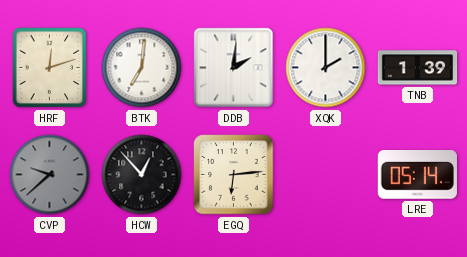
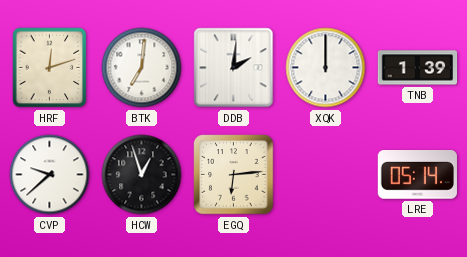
XQK: 2:00 -> 12:00
CVP dial: grey -> white
HCW: 12:53 -> 12:57
